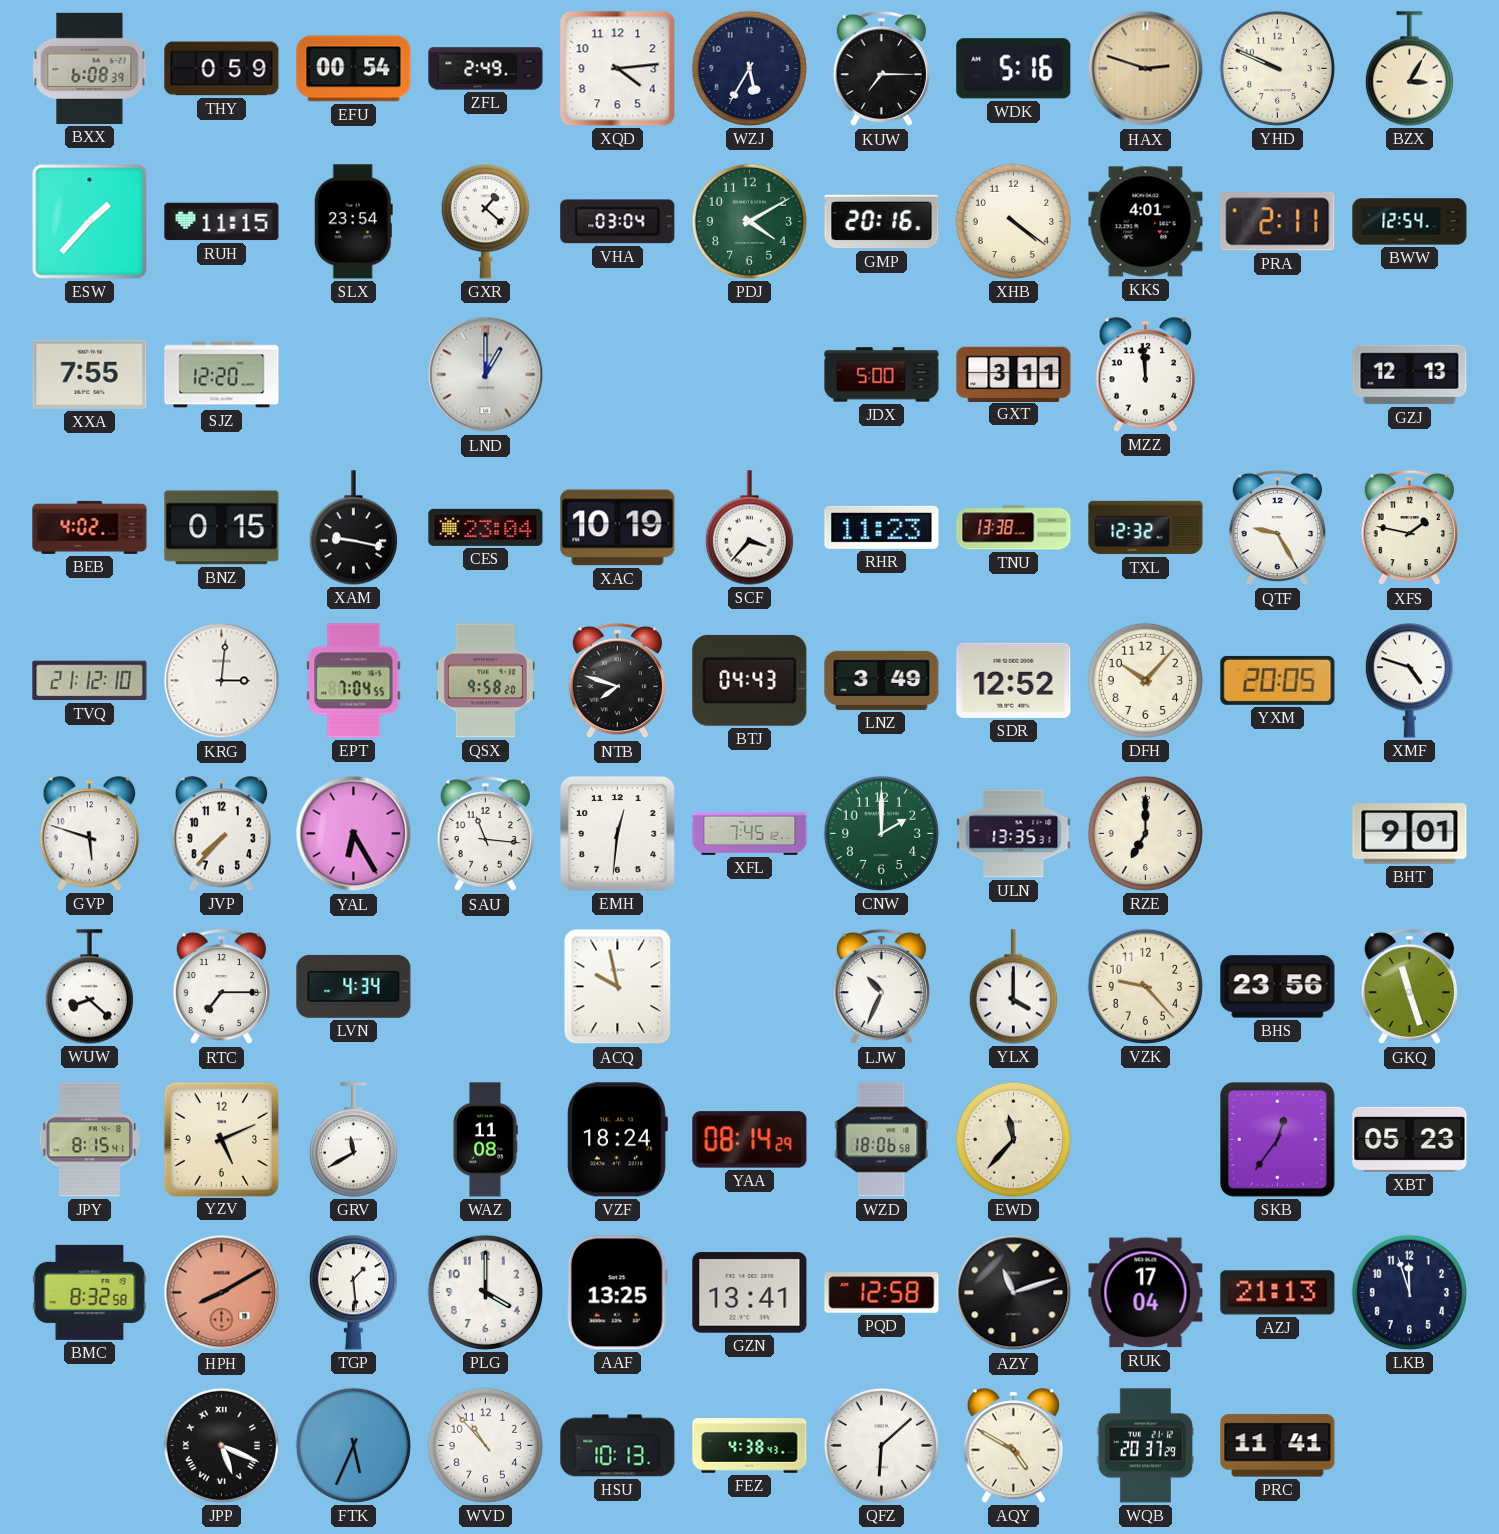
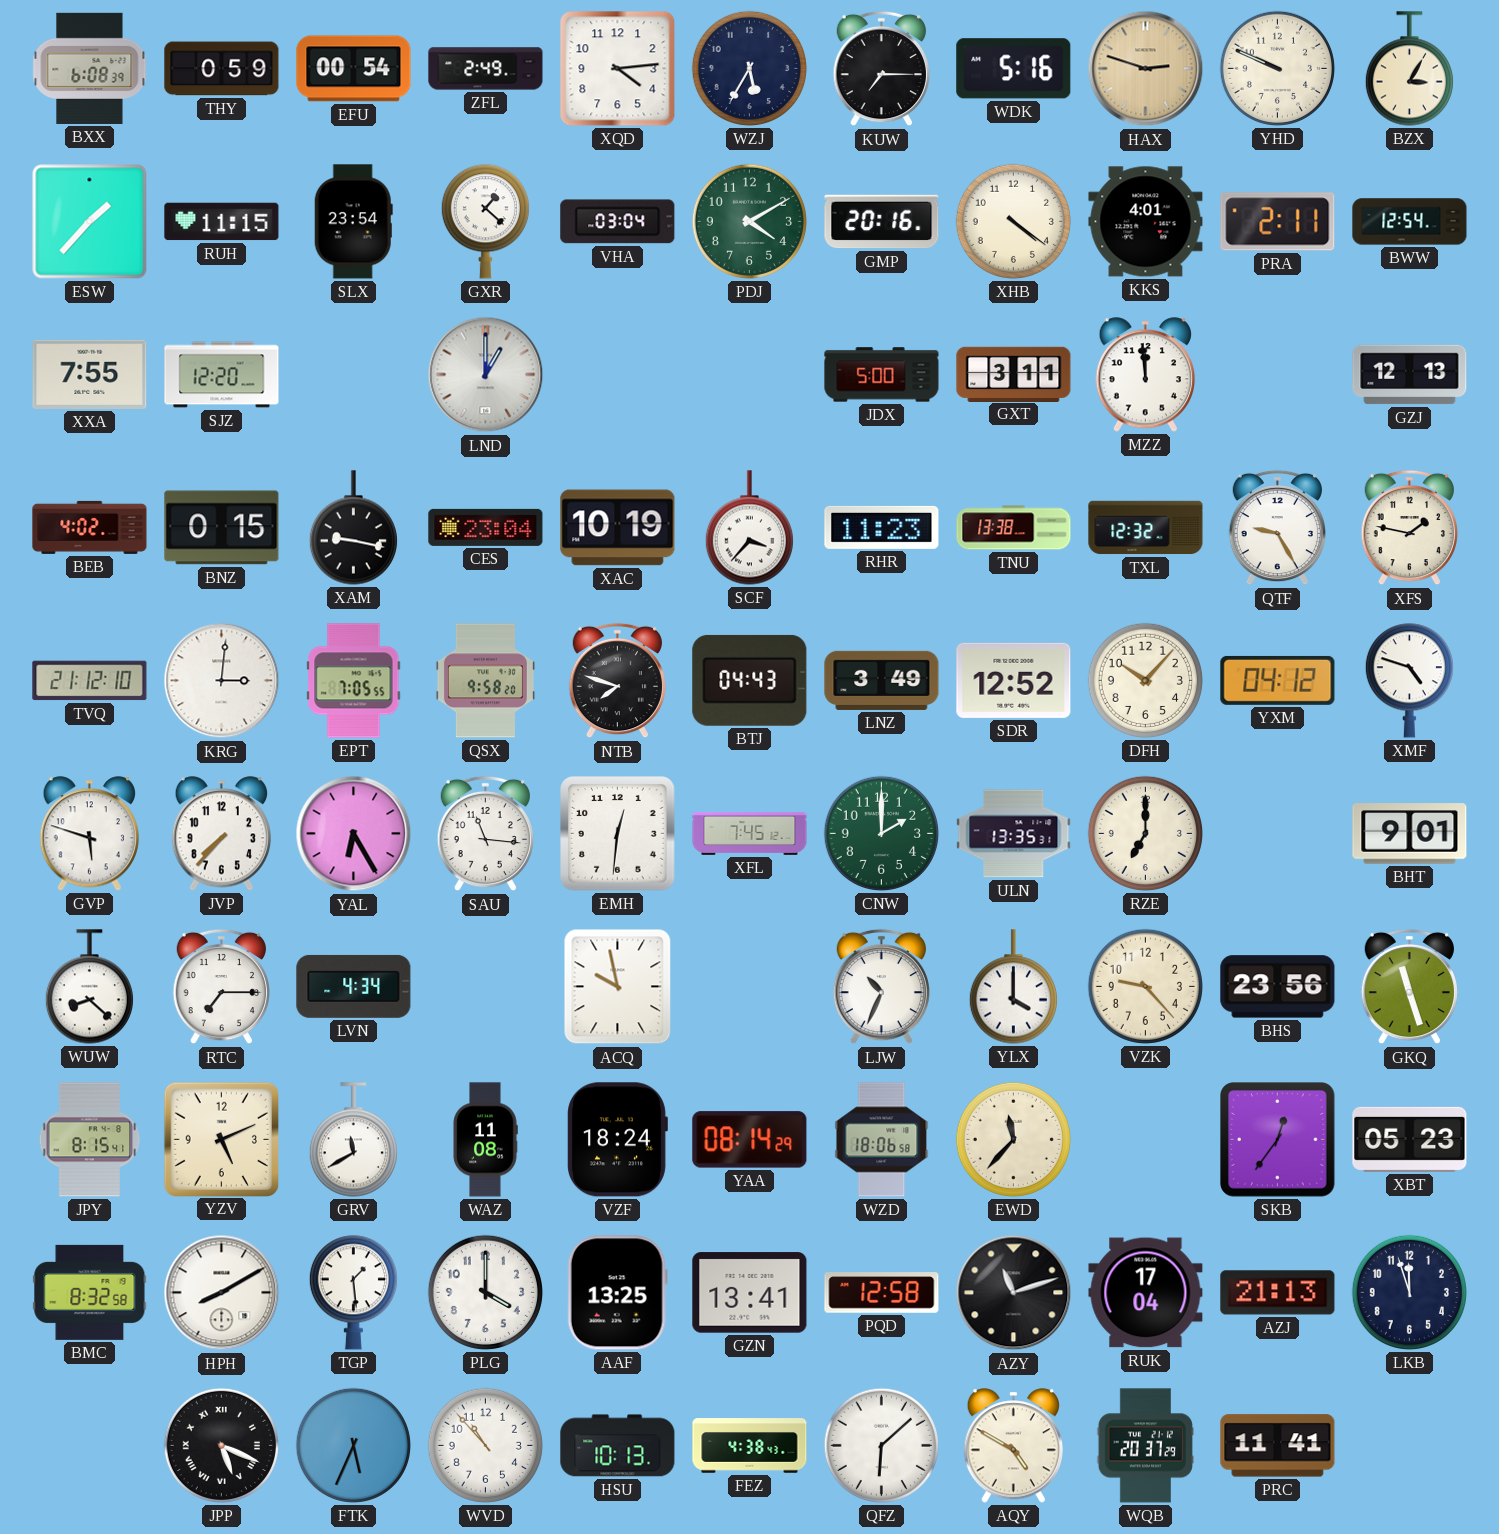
EPT: 7:04 -> 7:05
YXM: 20:05 -> 04:12
HPH dial: salmon -> white
